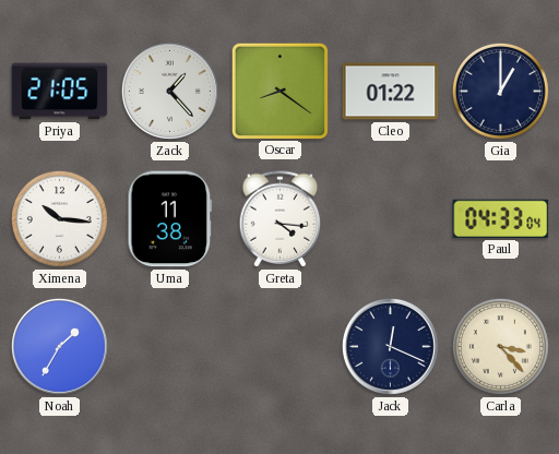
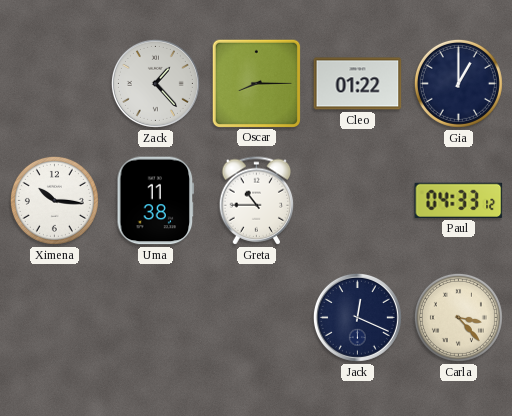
Priya: 21:05 -> none
Oscar: 8:21 -> 8:15
Greta: 4:16 -> 10:45
Paul: 04:33:04 -> 04:33:12
Noah: 1:35 -> none
